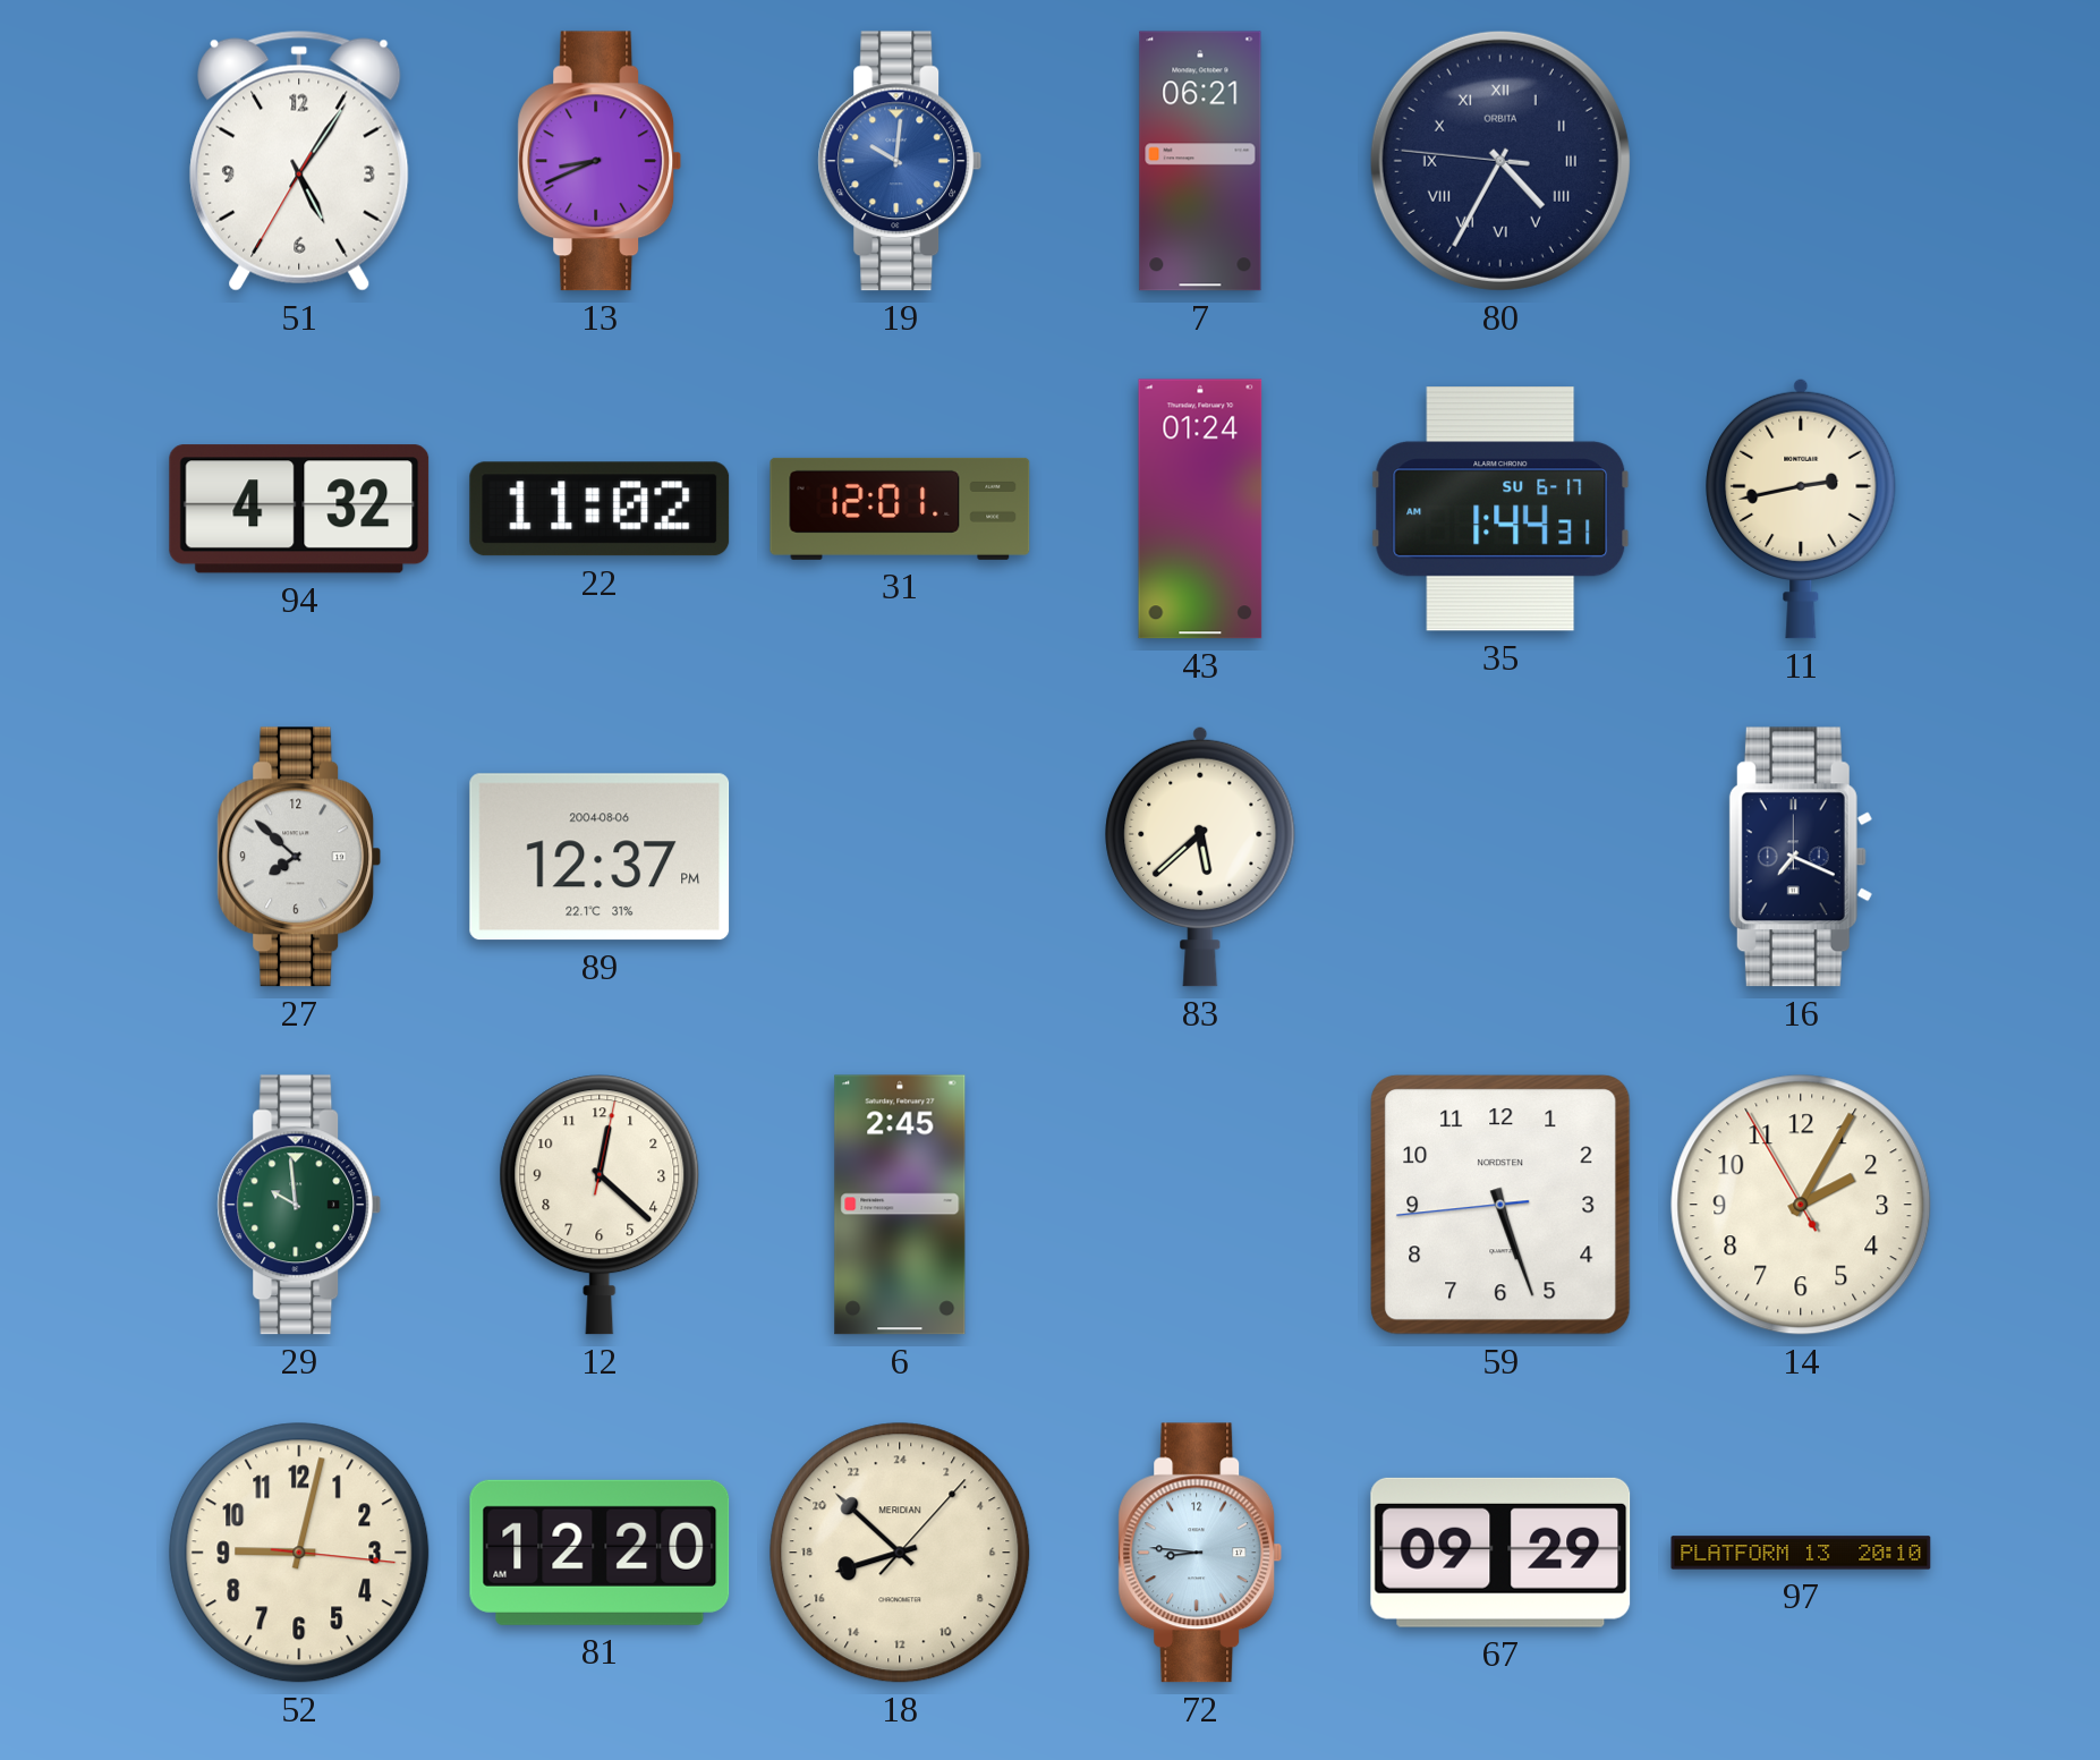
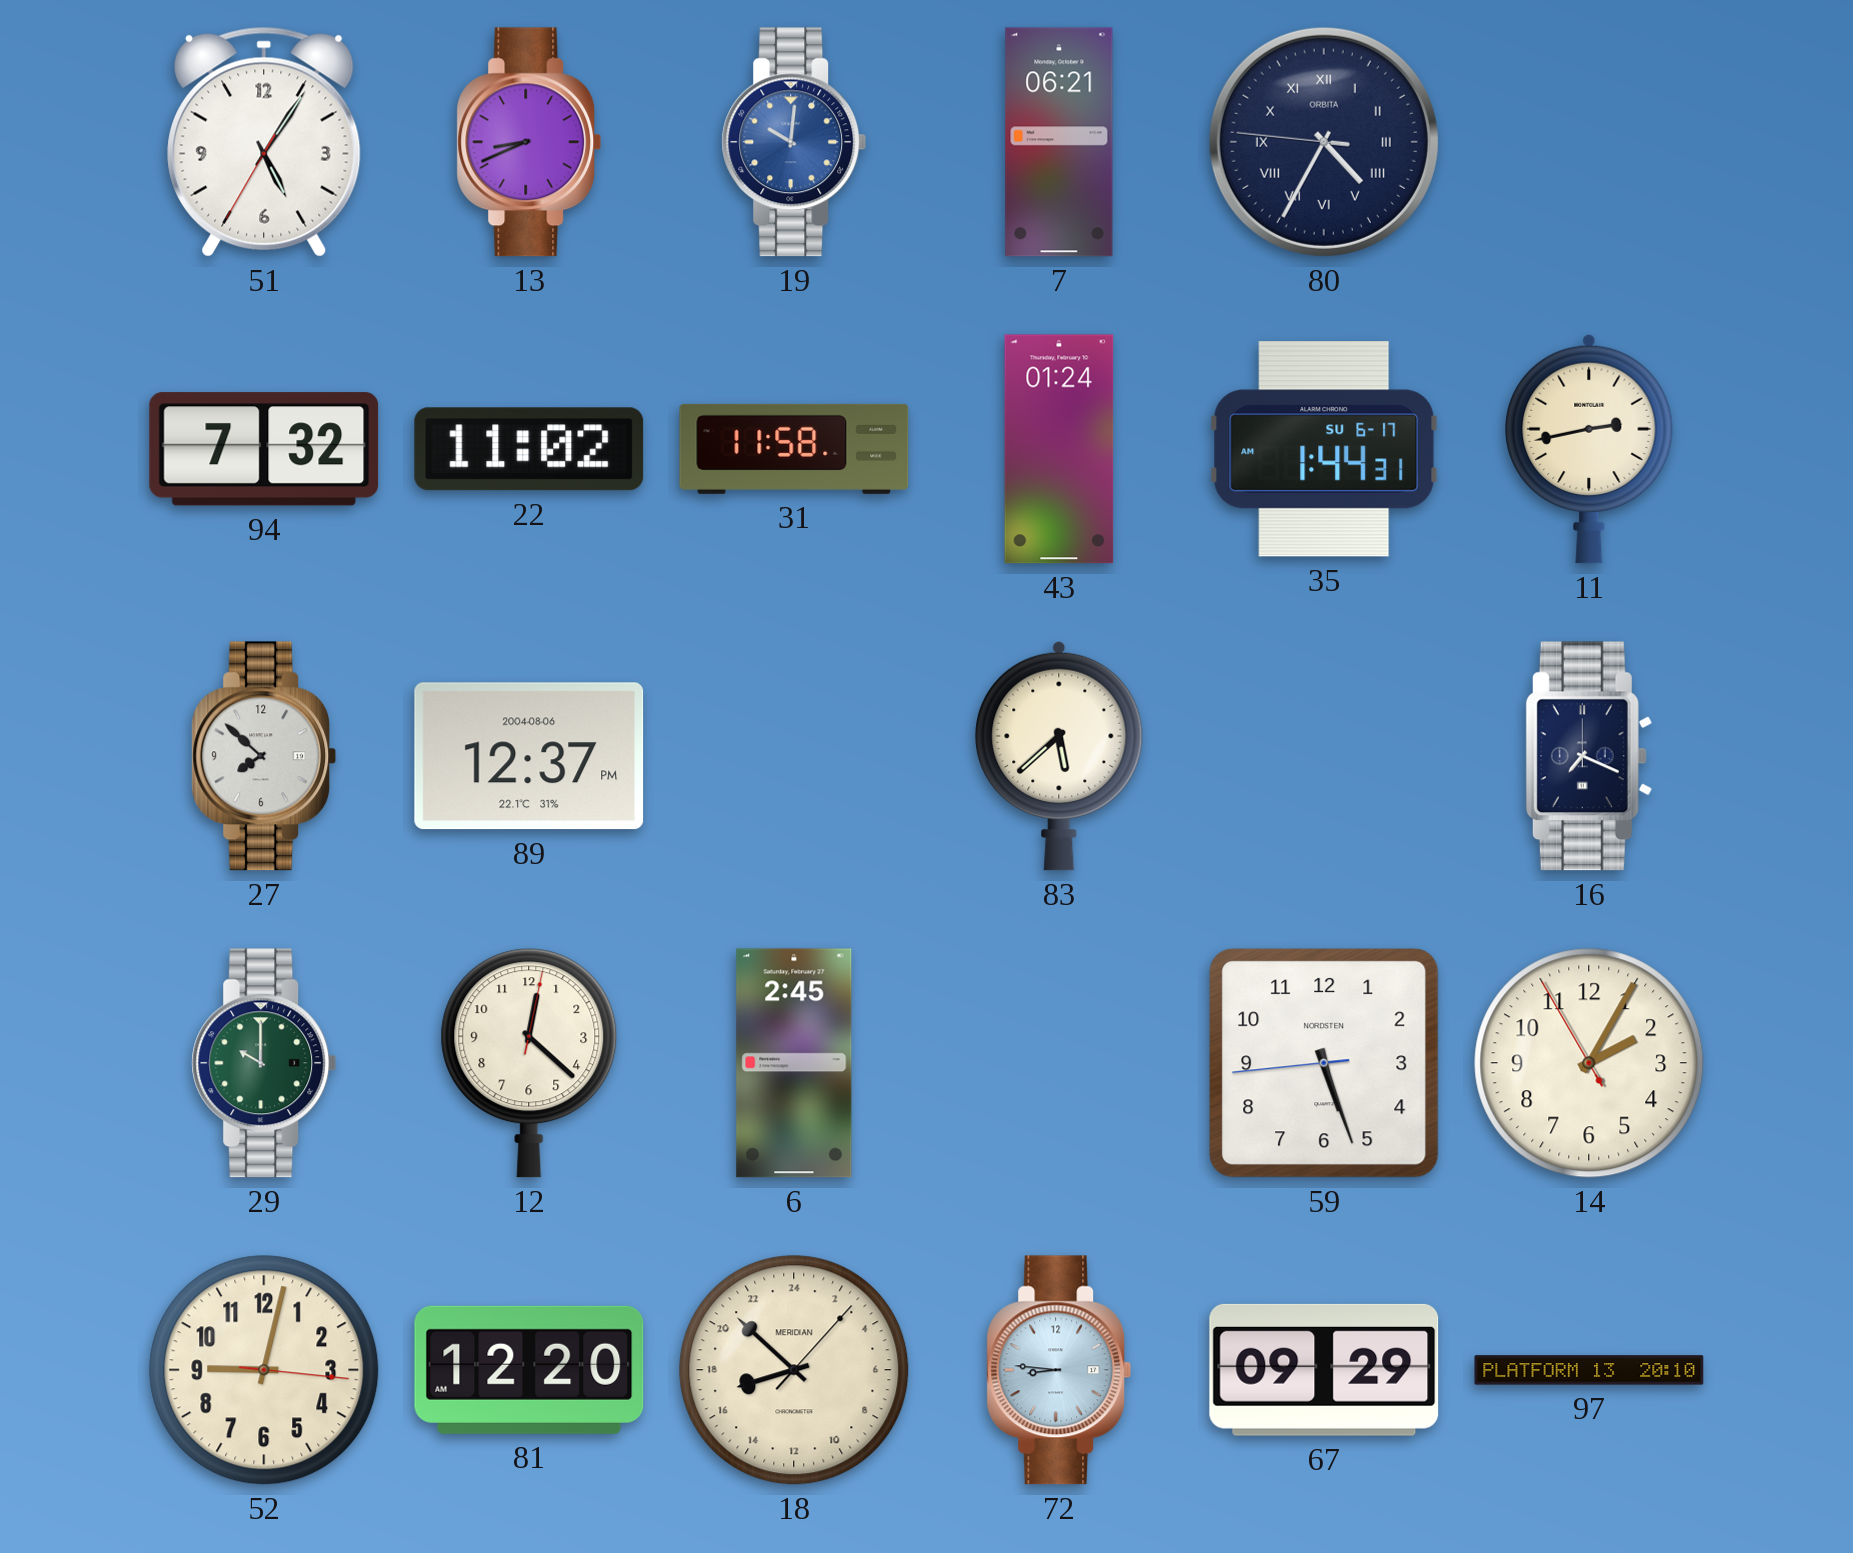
94: 4:32 -> 7:32
31: 12:01 -> 11:58
29: 9:59 -> 10:00
